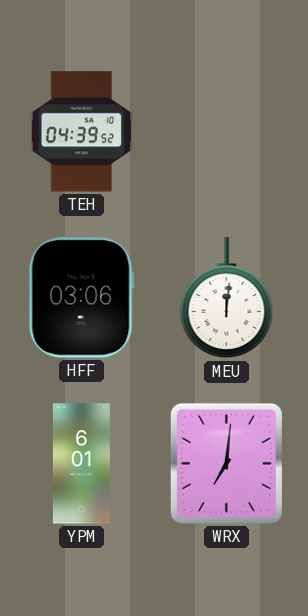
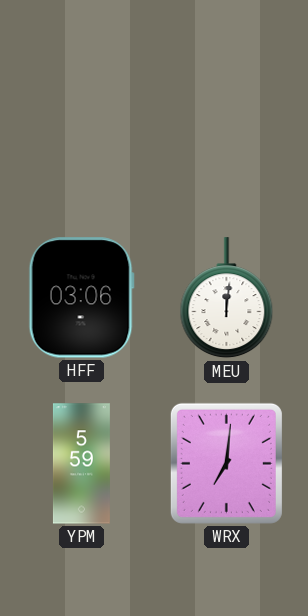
TEH: 04:39 -> none
YPM: 6:01 -> 5:59
